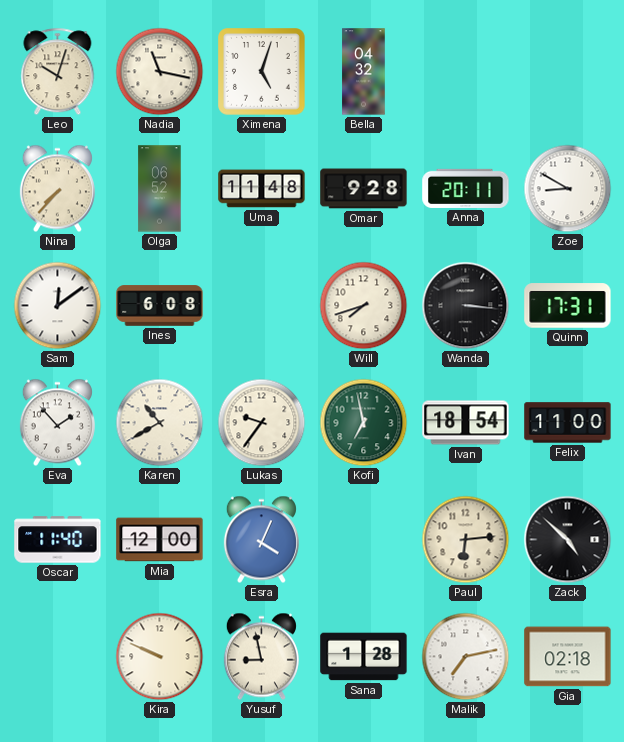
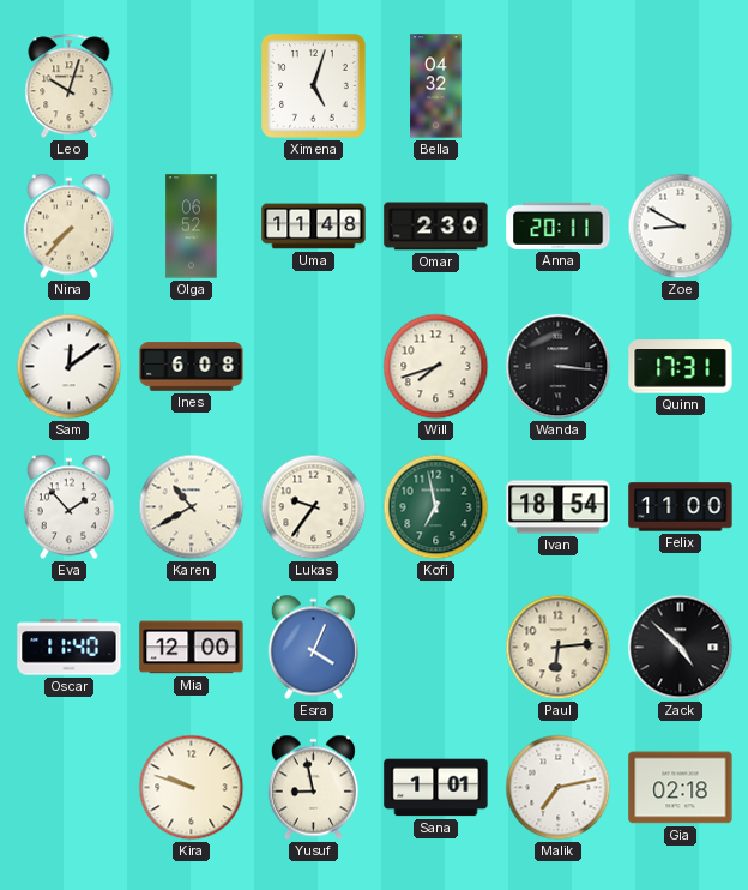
Nadia: 11:17 -> none
Omar: 9:28 -> 2:30
Kira: 9:49 -> 9:48
Sana: 1:28 -> 1:01
